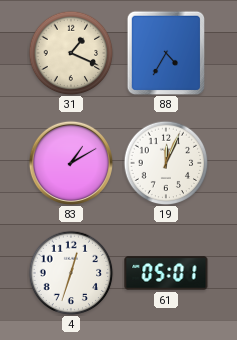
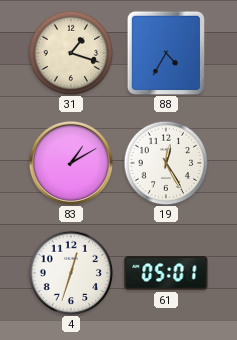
31: 1:19 -> 1:18
19: 12:04 -> 12:25
